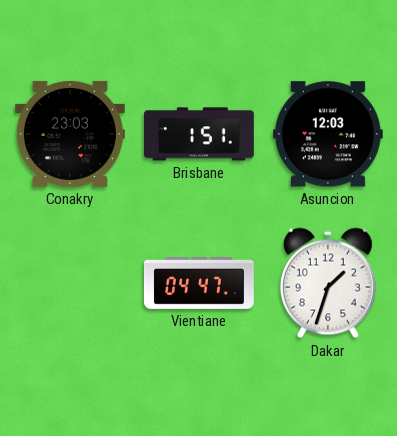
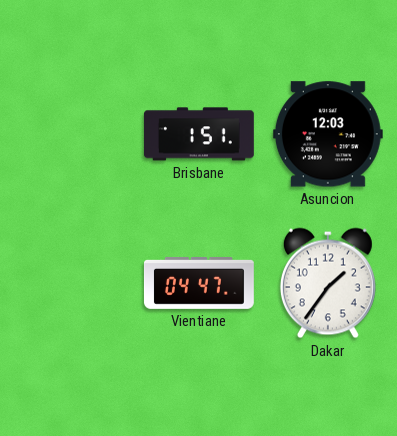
Conakry: 23:03 -> none
Dakar: 1:33 -> 1:36
